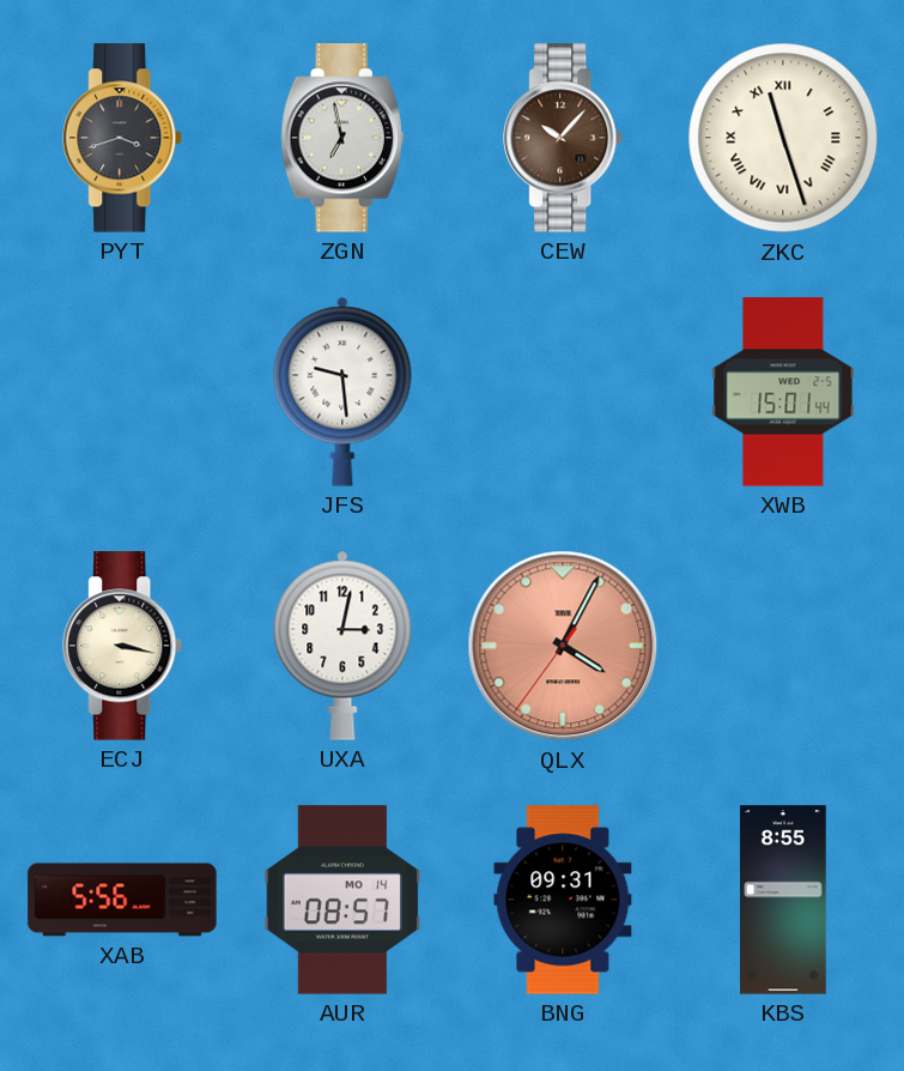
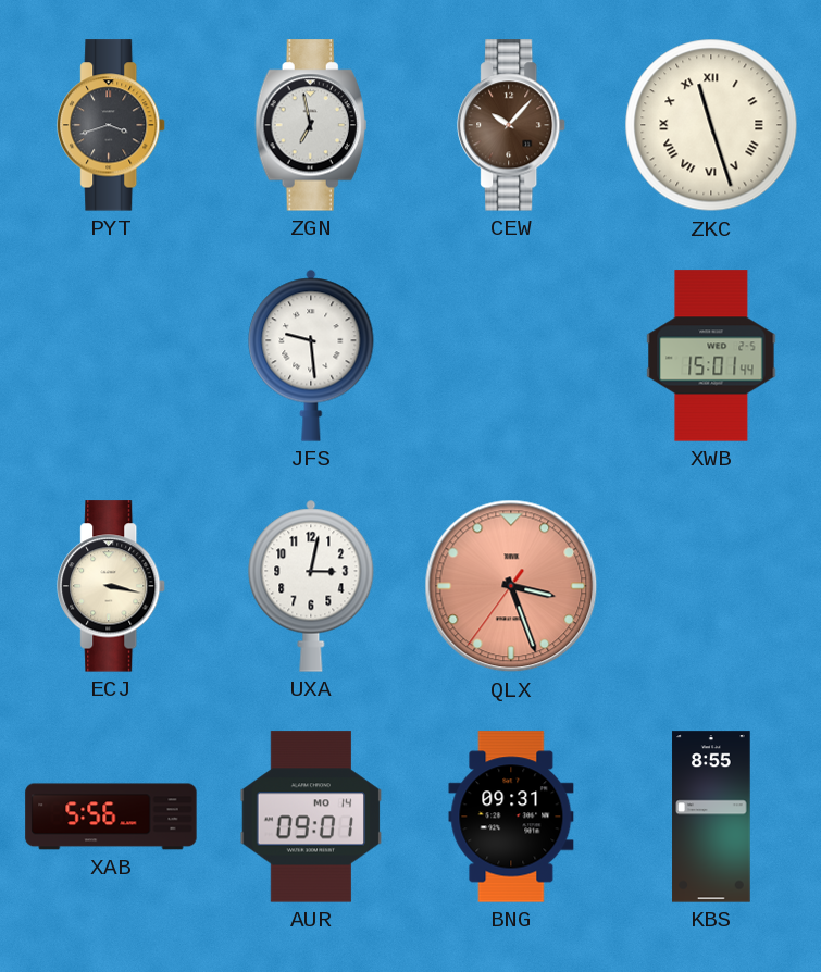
QLX: 4:04 -> 3:26
AUR: 08:57 -> 09:01
